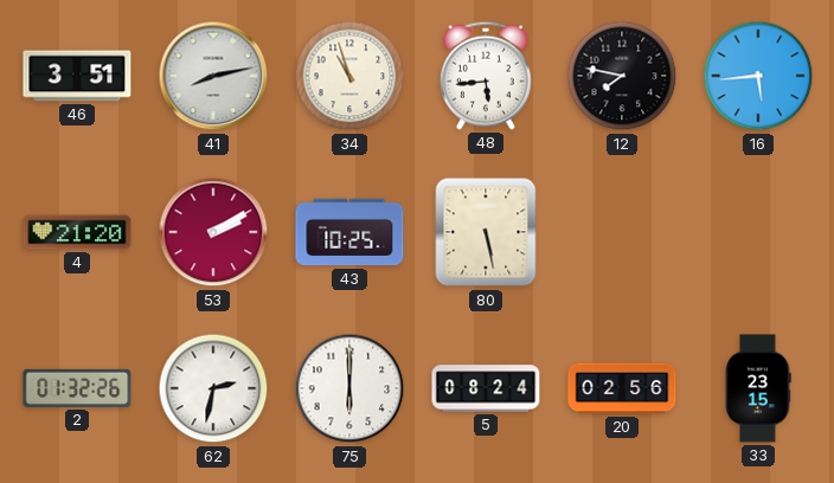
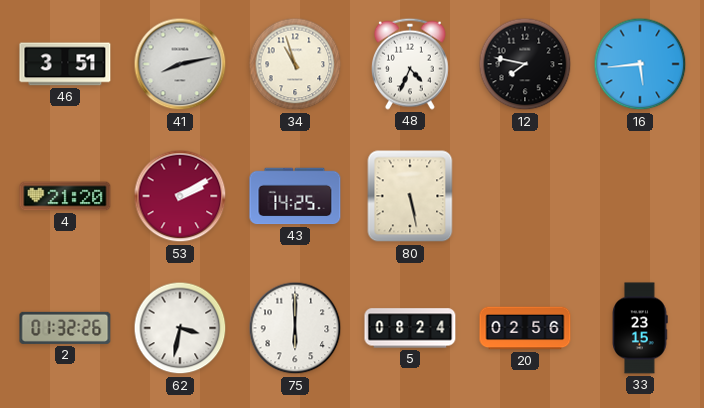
48: 5:44 -> 4:34
43: 10:25 -> 14:25
62: 2:32 -> 3:32
